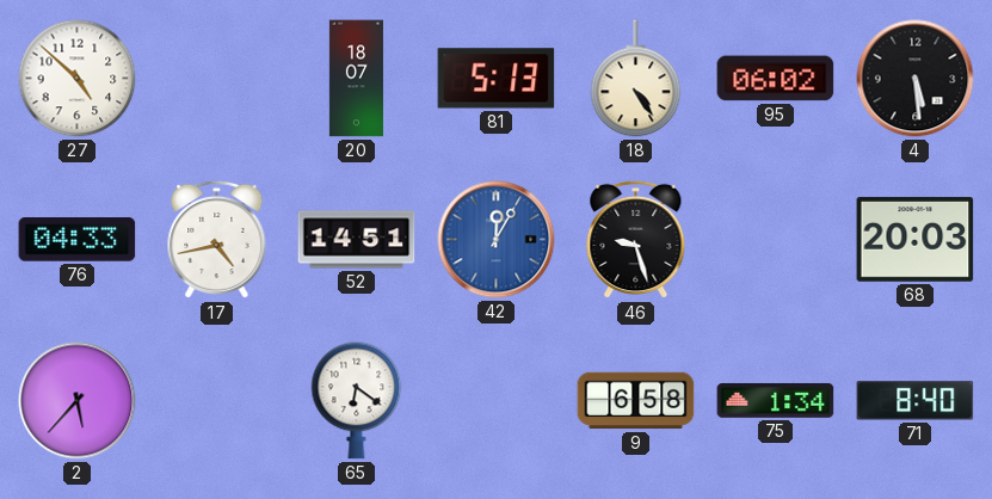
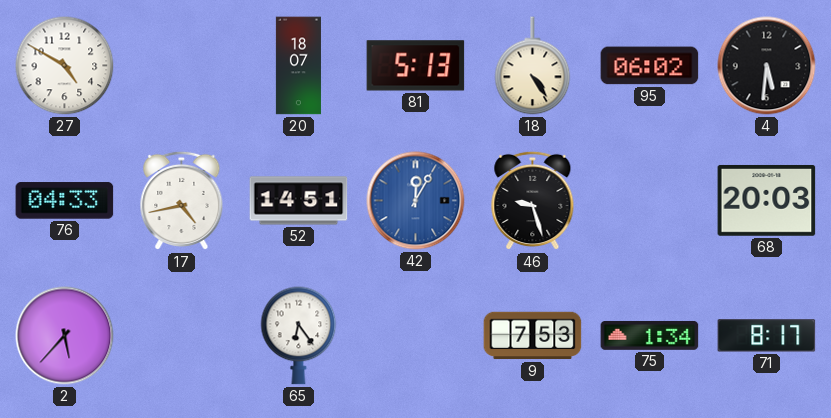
27: 4:52 -> 4:50
4: 5:29 -> 5:31
65: 6:21 -> 6:24
9: 6:58 -> 7:53
71: 8:40 -> 8:17
